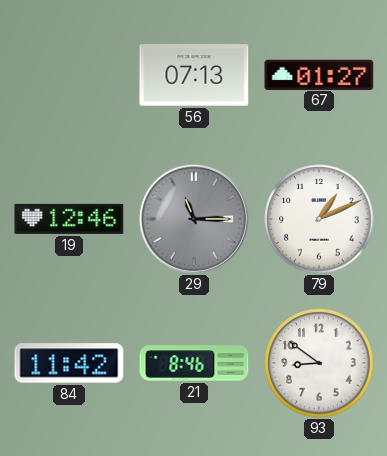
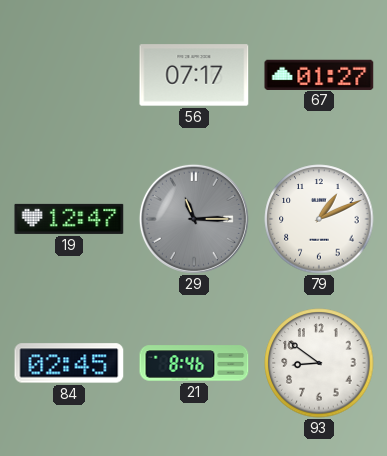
56: 07:13 -> 07:17
19: 12:46 -> 12:47
84: 11:42 -> 02:45
